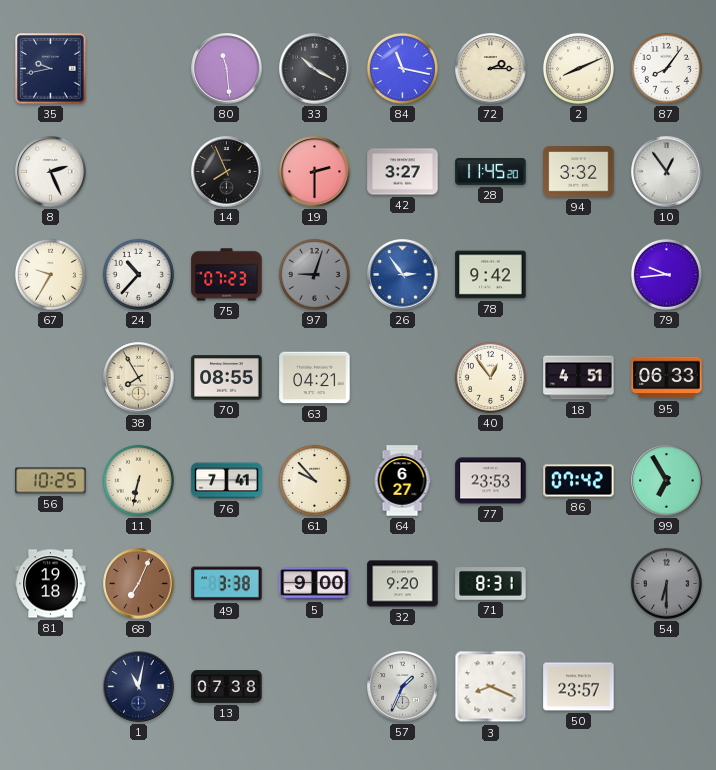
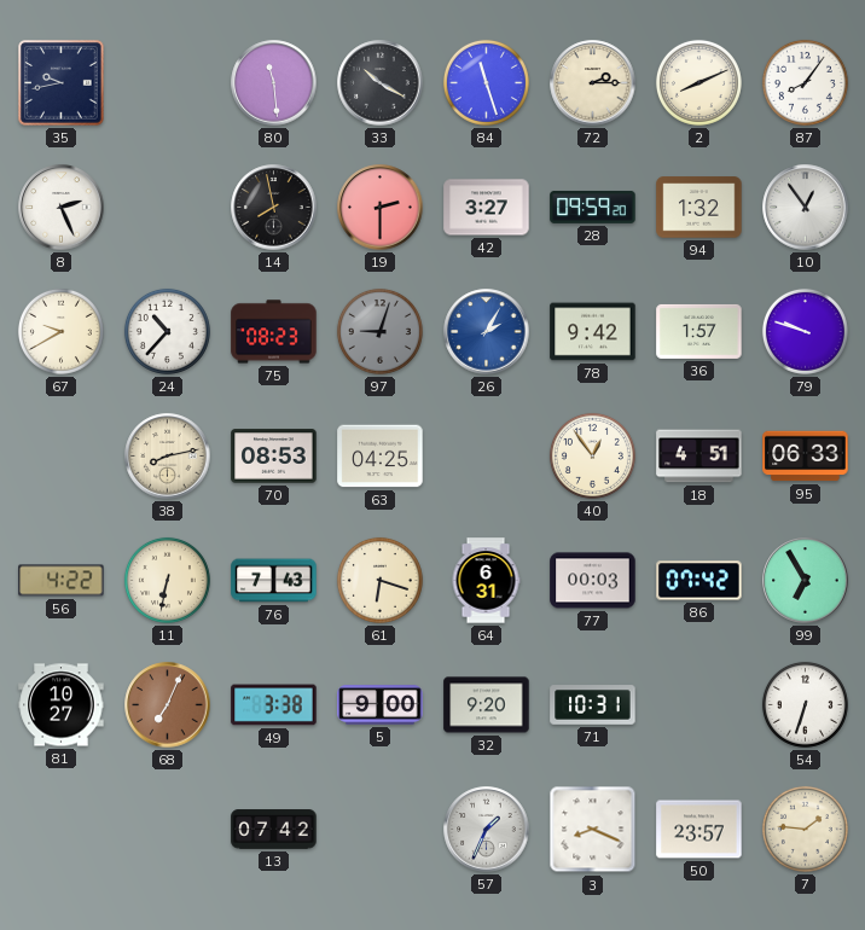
84: 11:17 -> 11:27
14: 7:56 -> 7:58
28: 11:45 -> 09:59
94: 3:32 -> 1:32
67: 9:35 -> 9:40
75: 07:23 -> 08:23
26: 2:54 -> 2:05
36: none -> 1:57
79: 9:44 -> 9:48
38: 7:55 -> 8:13
70: 08:55 -> 08:53
63: 04:21 -> 04:25
56: 10:25 -> 4:22
76: 7:41 -> 7:43
61: 9:53 -> 6:18
64: 6:27 -> 6:31
77: 23:53 -> 00:03
81: 19:18 -> 10:27
71: 8:31 -> 10:31
54: 6:30 -> 6:33
54 dial: grey -> white
1: 11:02 -> none
13: 07:38 -> 07:42
7: none -> 1:46
